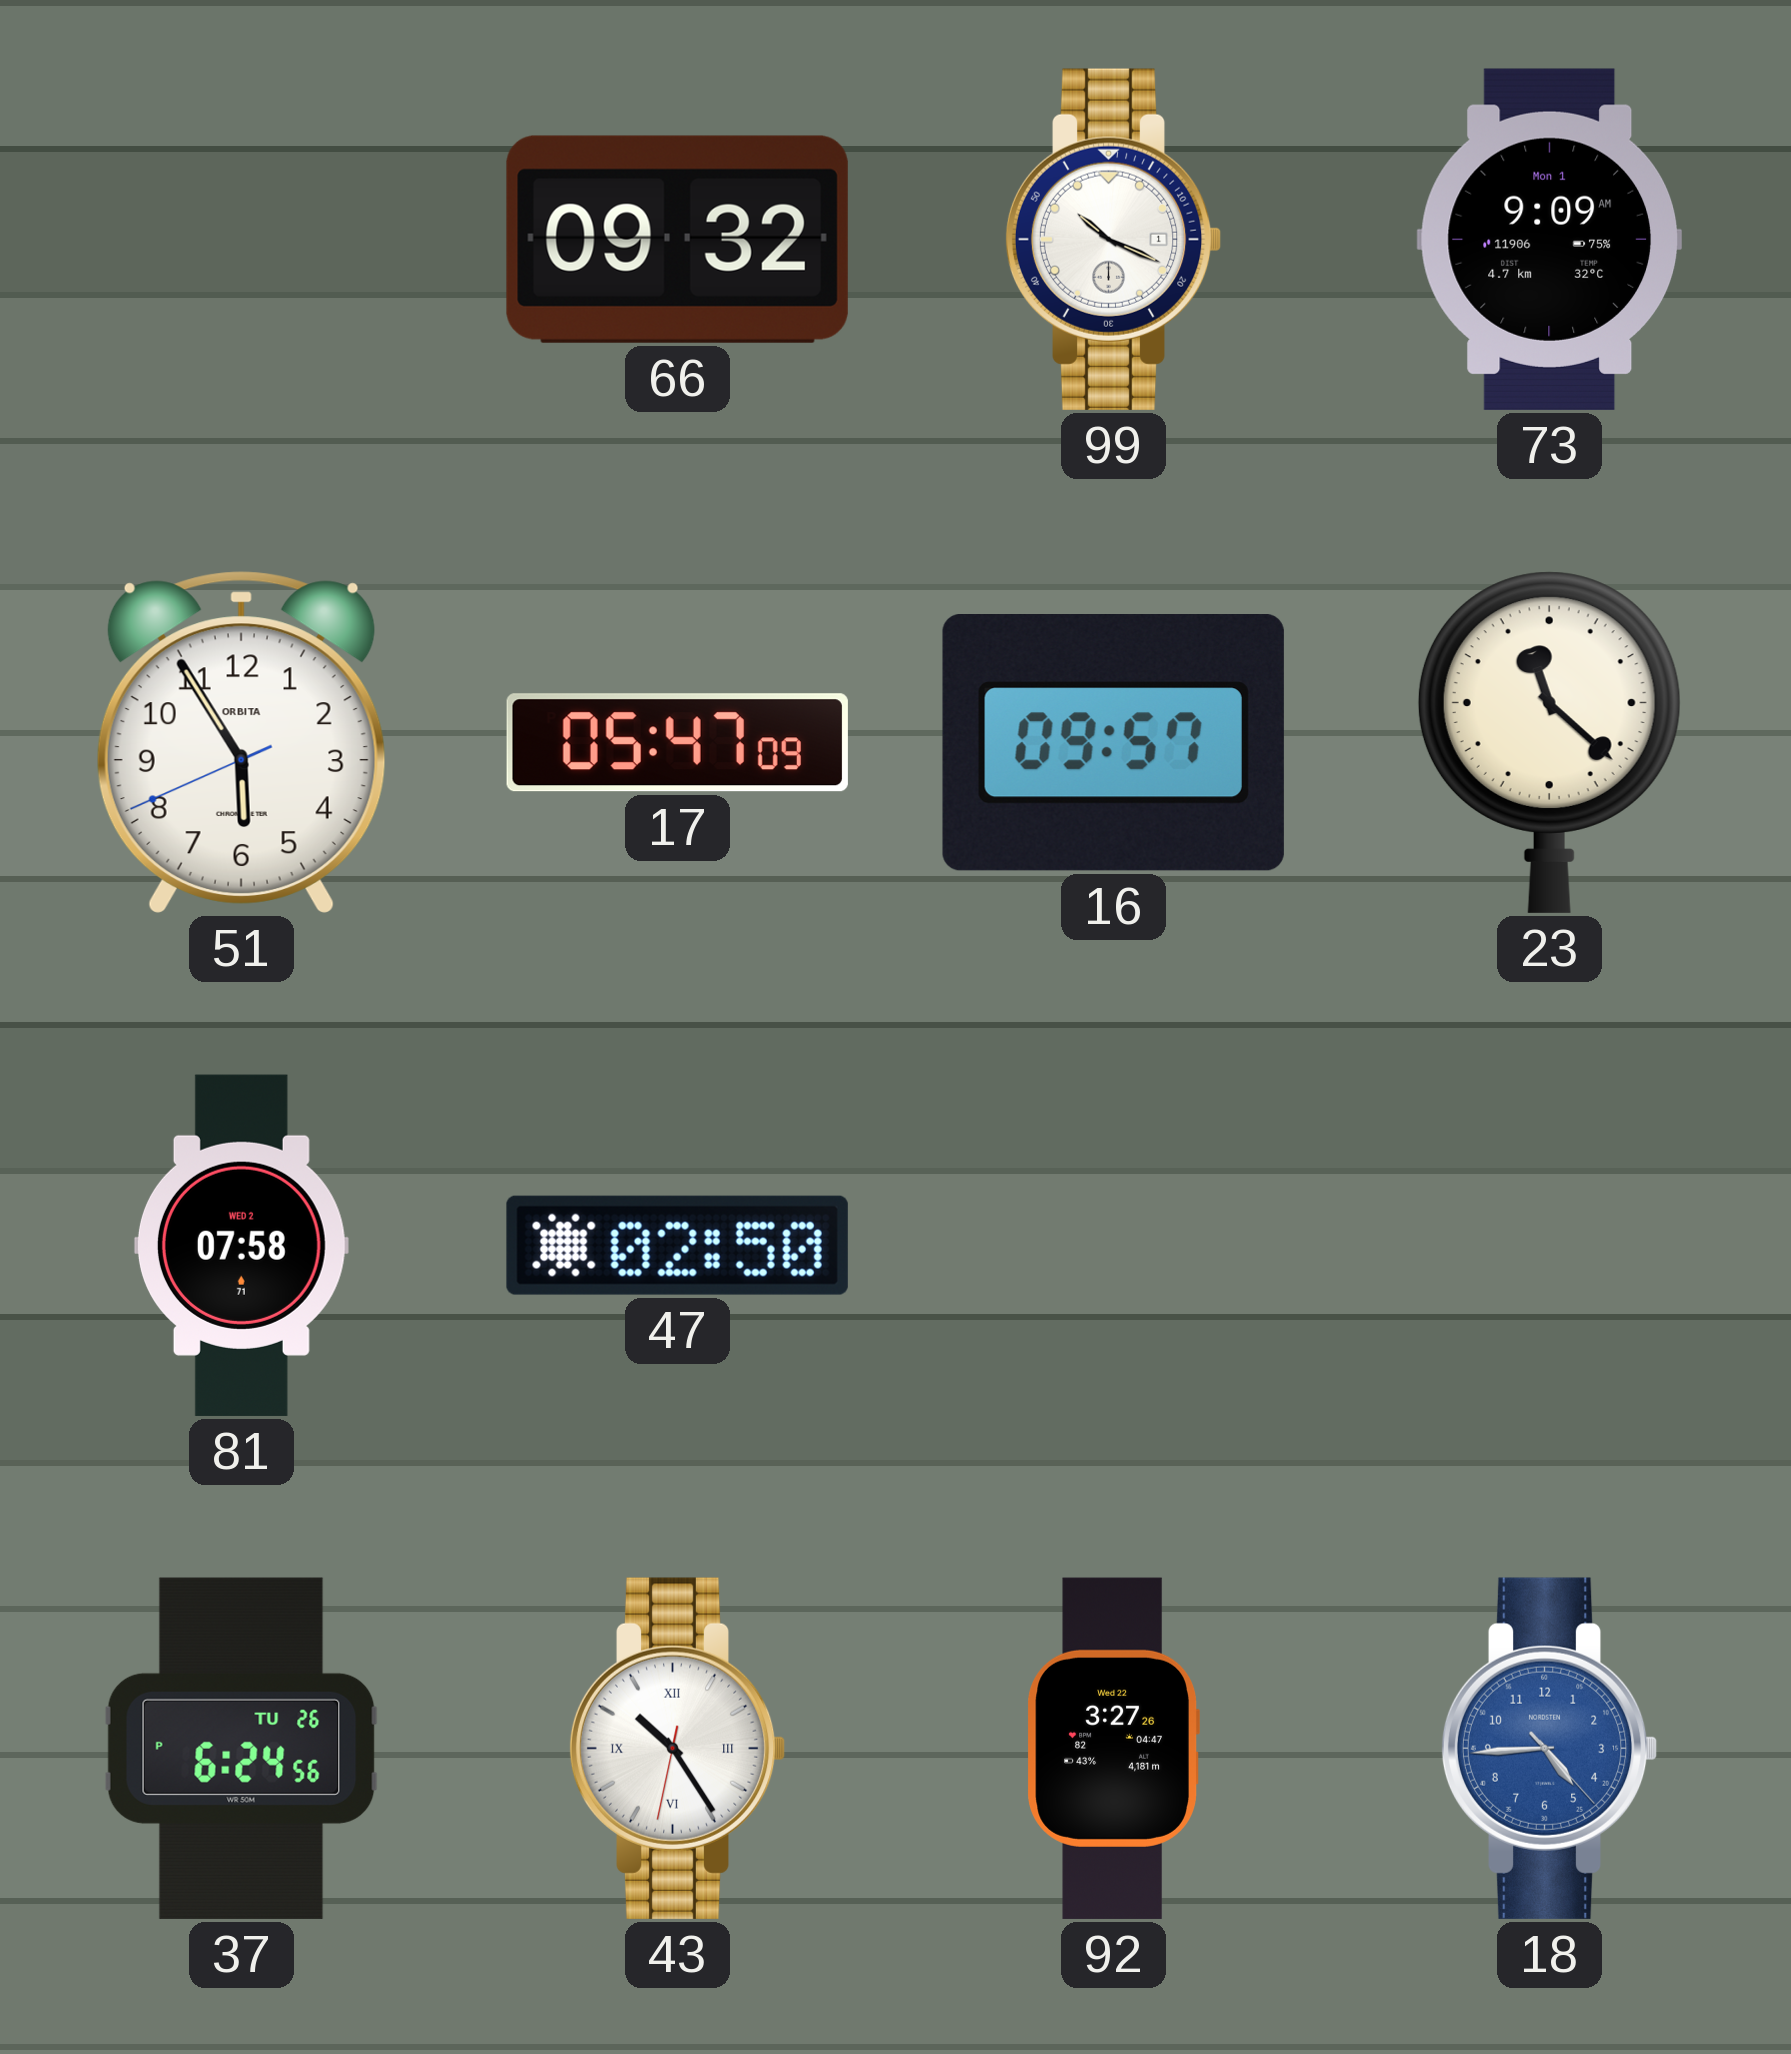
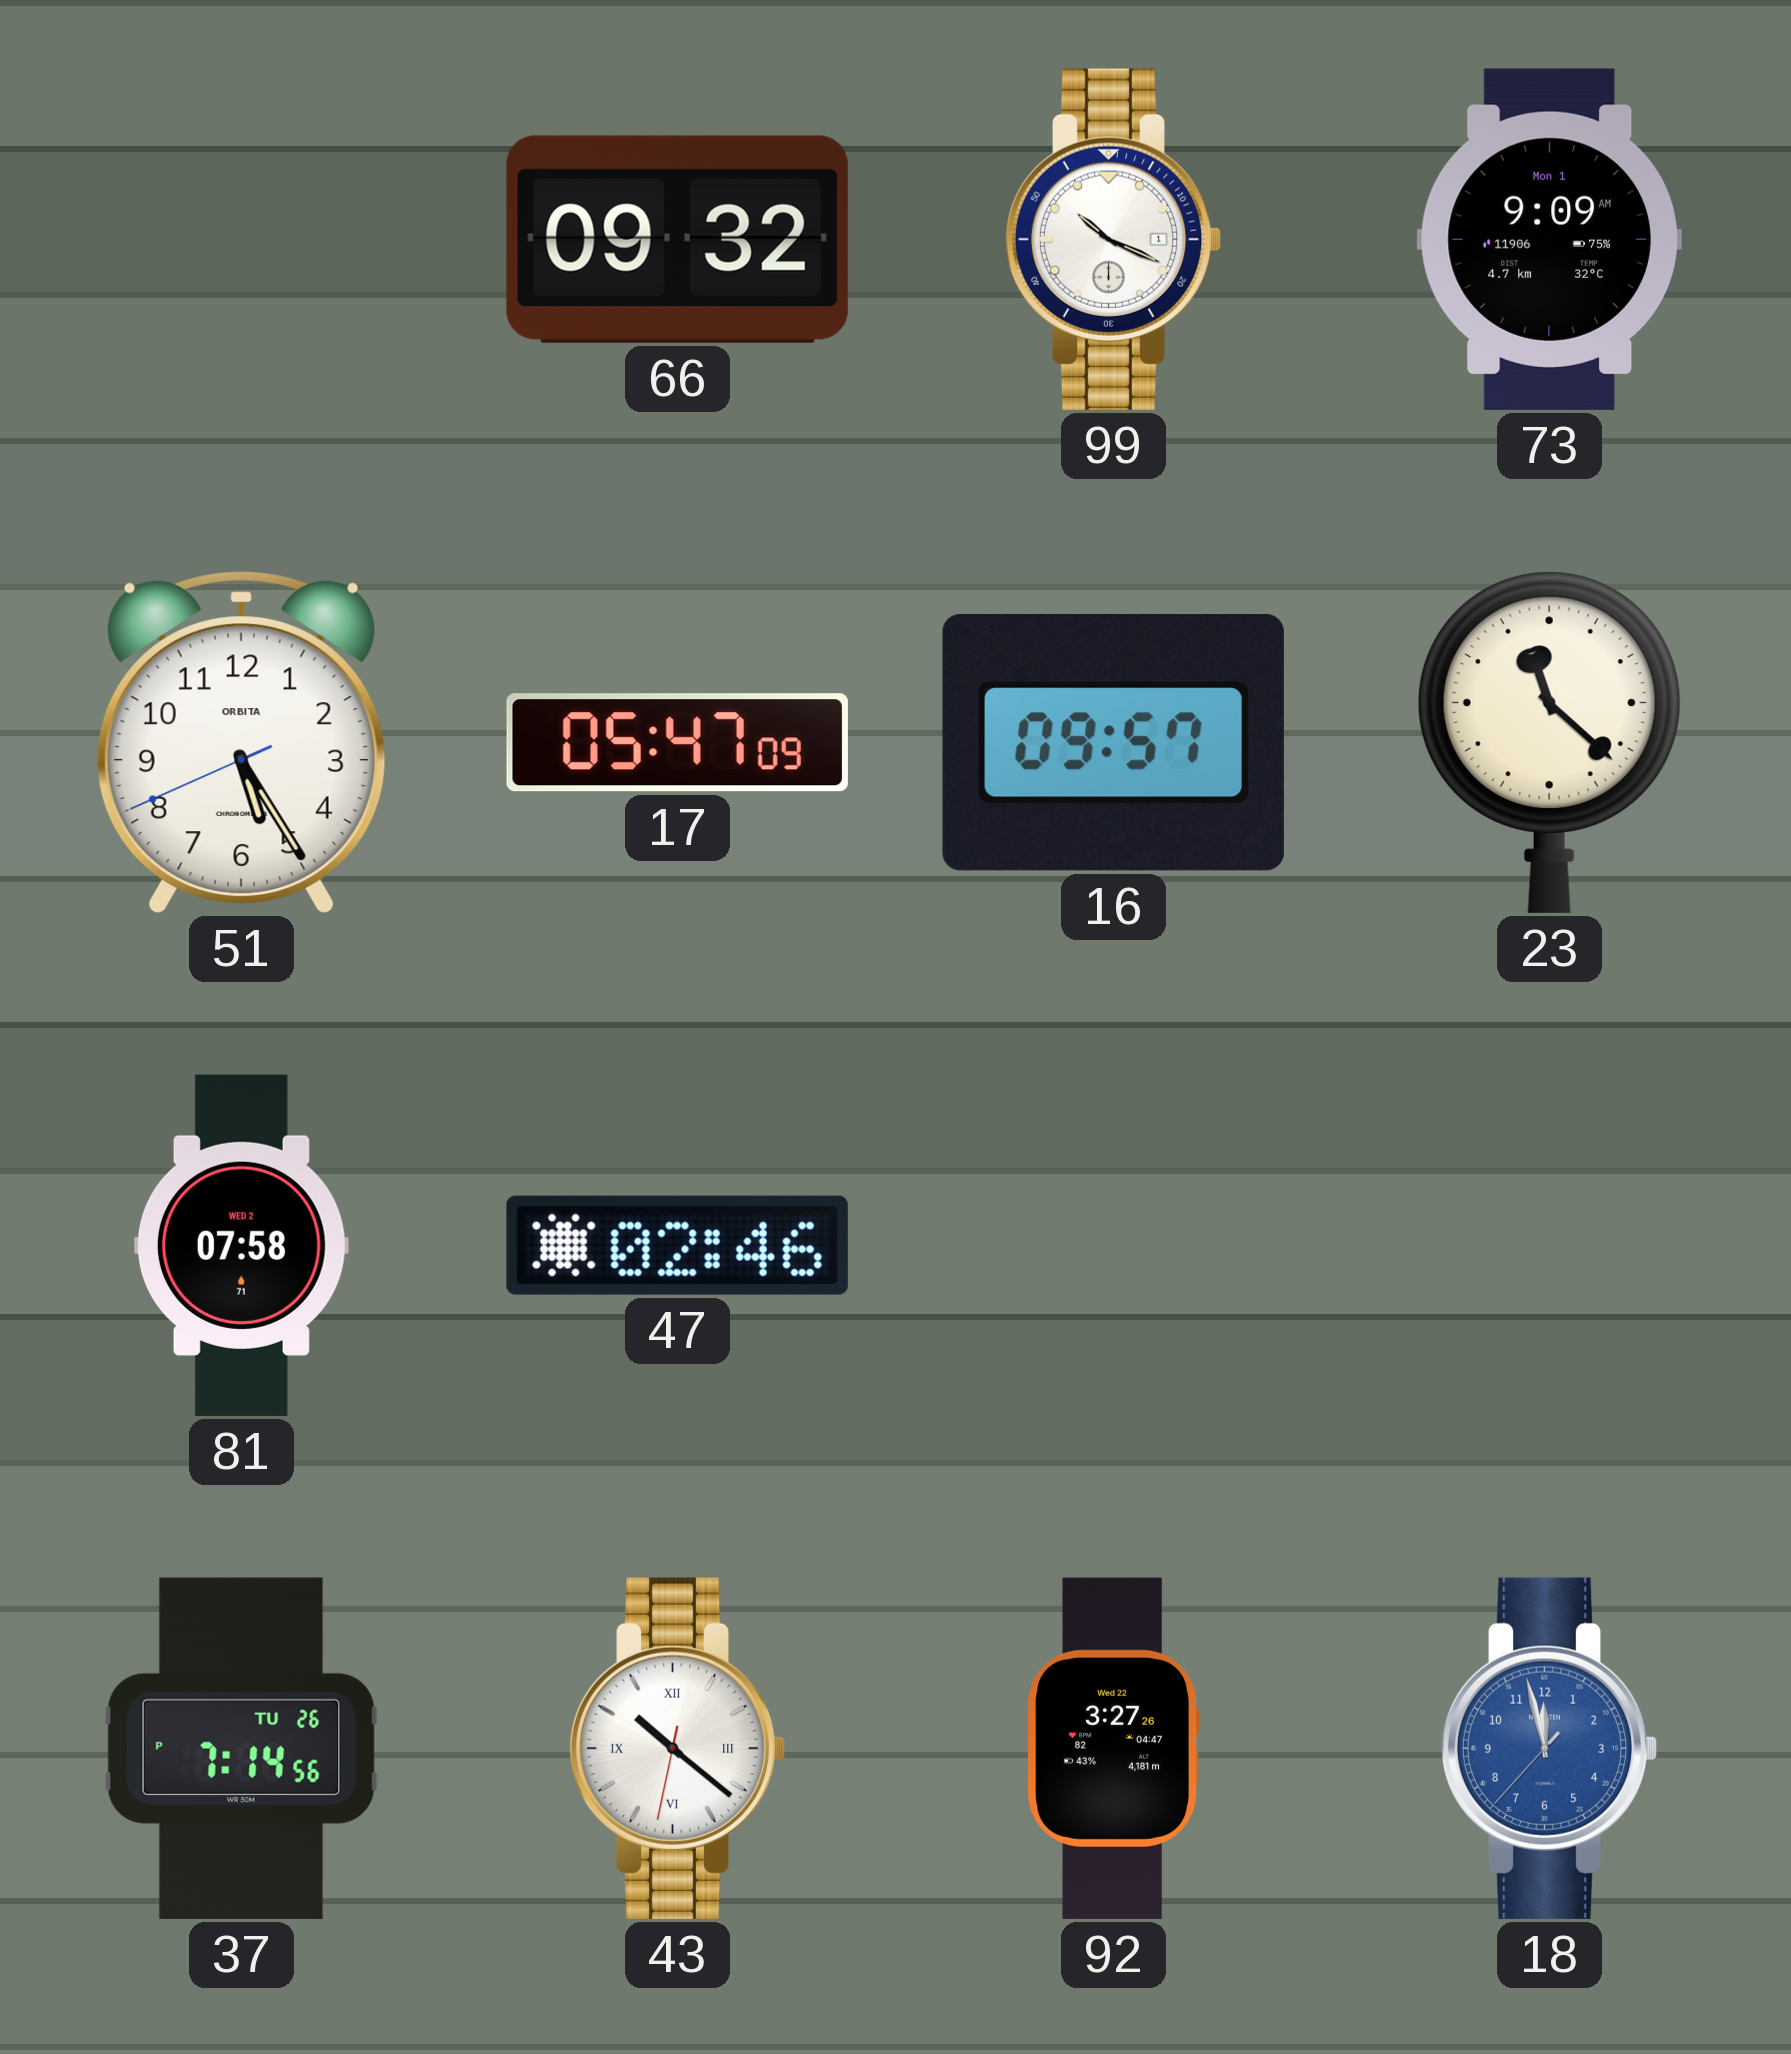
51: 5:54 -> 5:24
47: 02:50 -> 02:46
37: 6:24 -> 7:14
43: 10:24 -> 10:21
18: 4:44 -> 11:57
